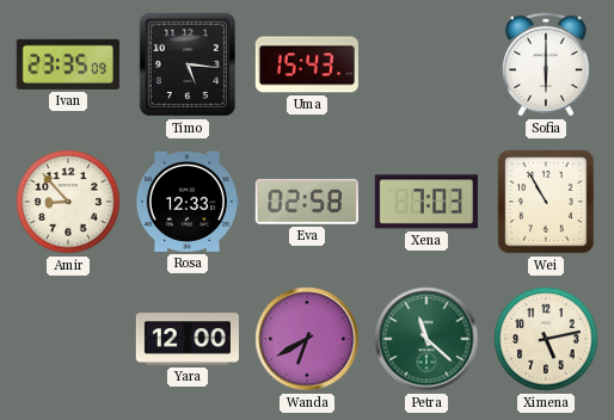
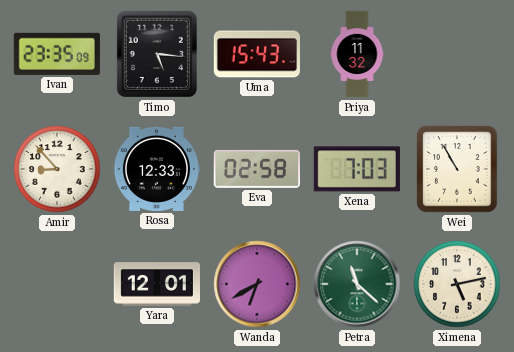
Priya: none -> 11:32
Sofia: 6:00 -> none
Yara: 12:00 -> 12:01
